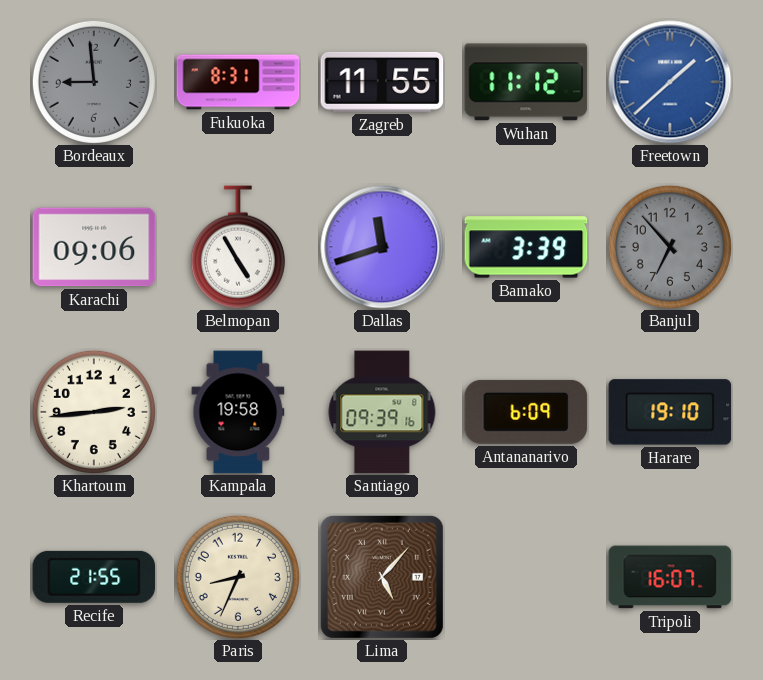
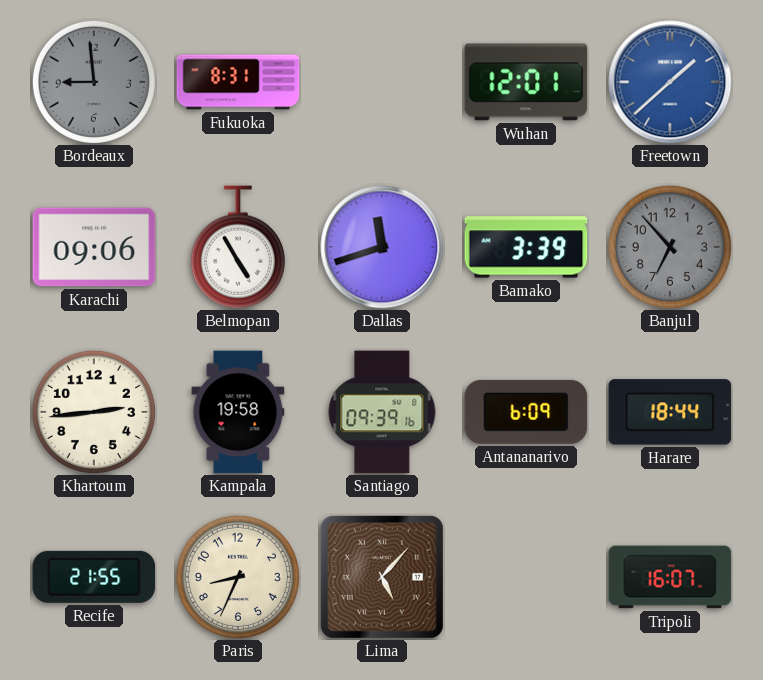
Zagreb: 11:55 -> none
Wuhan: 11:12 -> 12:01
Harare: 19:10 -> 18:44
